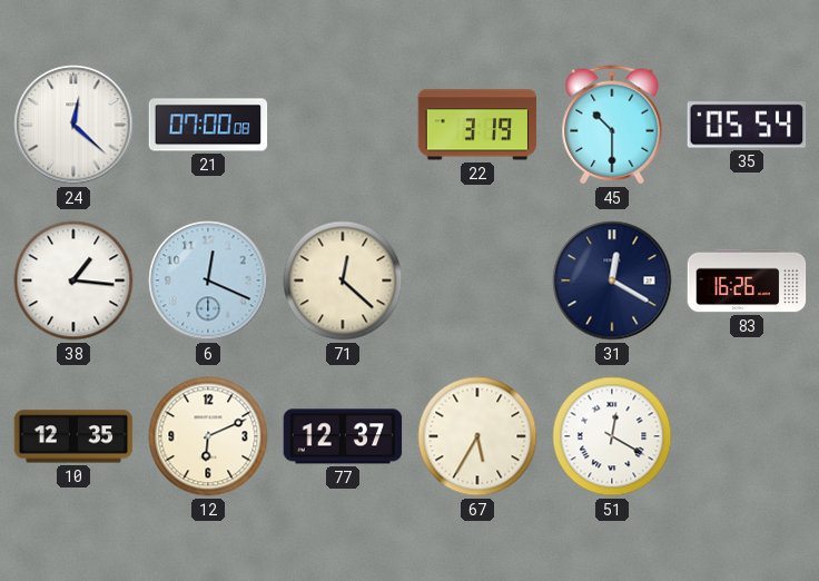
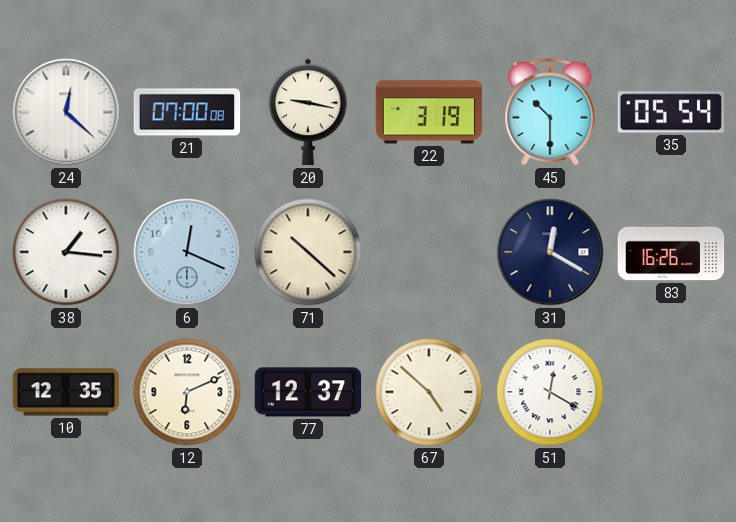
20: none -> 9:17
71: 12:22 -> 10:22
67: 5:35 -> 4:52
